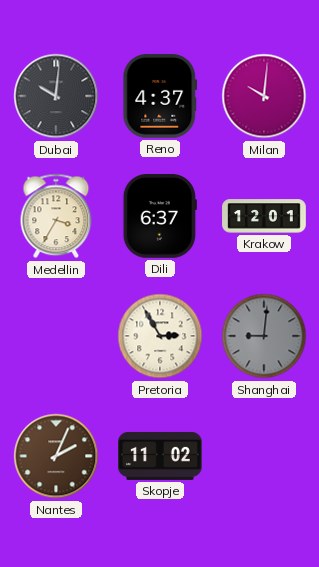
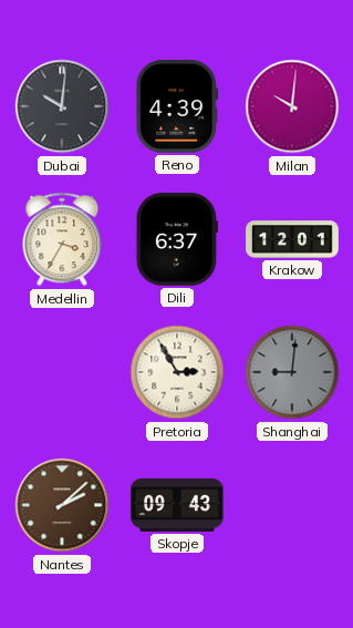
Reno: 4:37 -> 4:39
Nantes: 2:04 -> 2:08
Skopje: 11:02 -> 09:43
